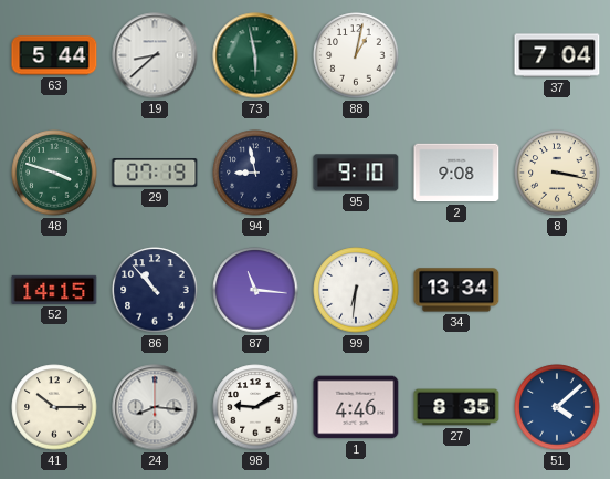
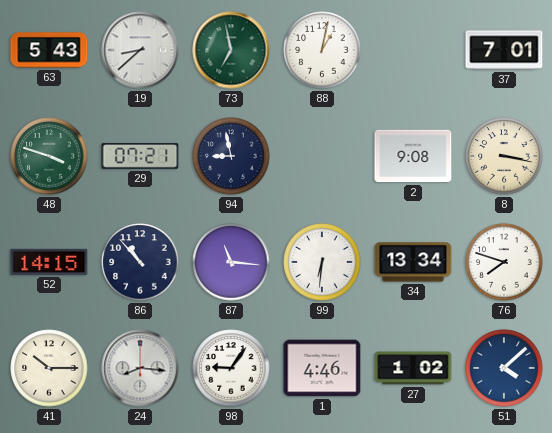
63: 5:44 -> 5:43
73: 5:58 -> 6:58
37: 7:04 -> 7:01
29: 07:19 -> 07:21
95: 9:10 -> none
76: none -> 7:48
98: 9:10 -> 9:06
27: 8:35 -> 1:02
